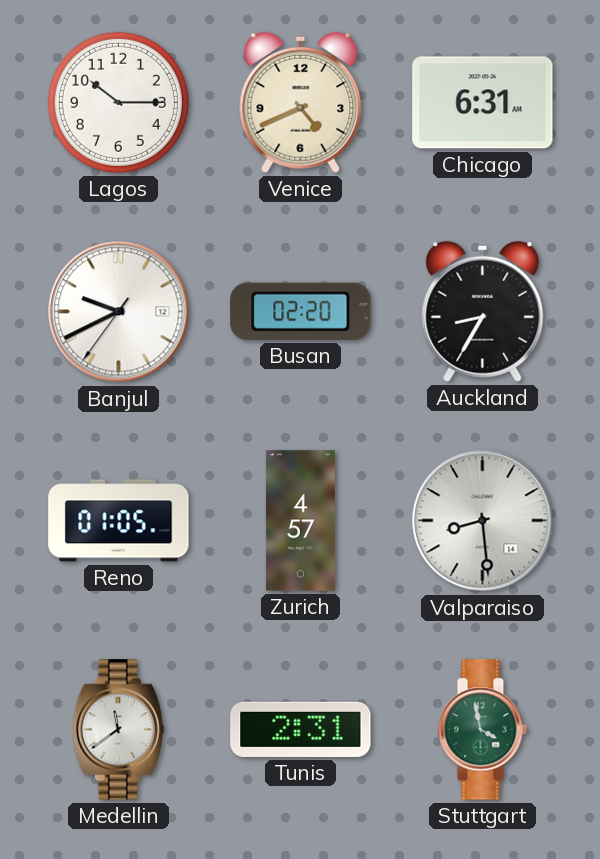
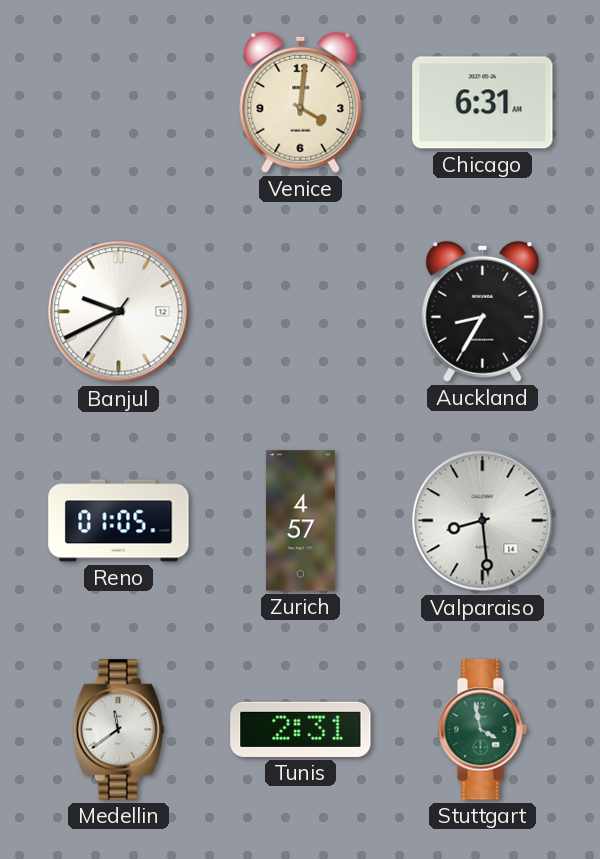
Lagos: 10:15 -> none
Venice: 4:41 -> 4:01
Busan: 02:20 -> none
